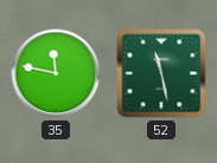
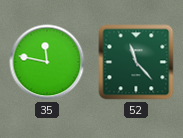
52: 11:28 -> 11:23
